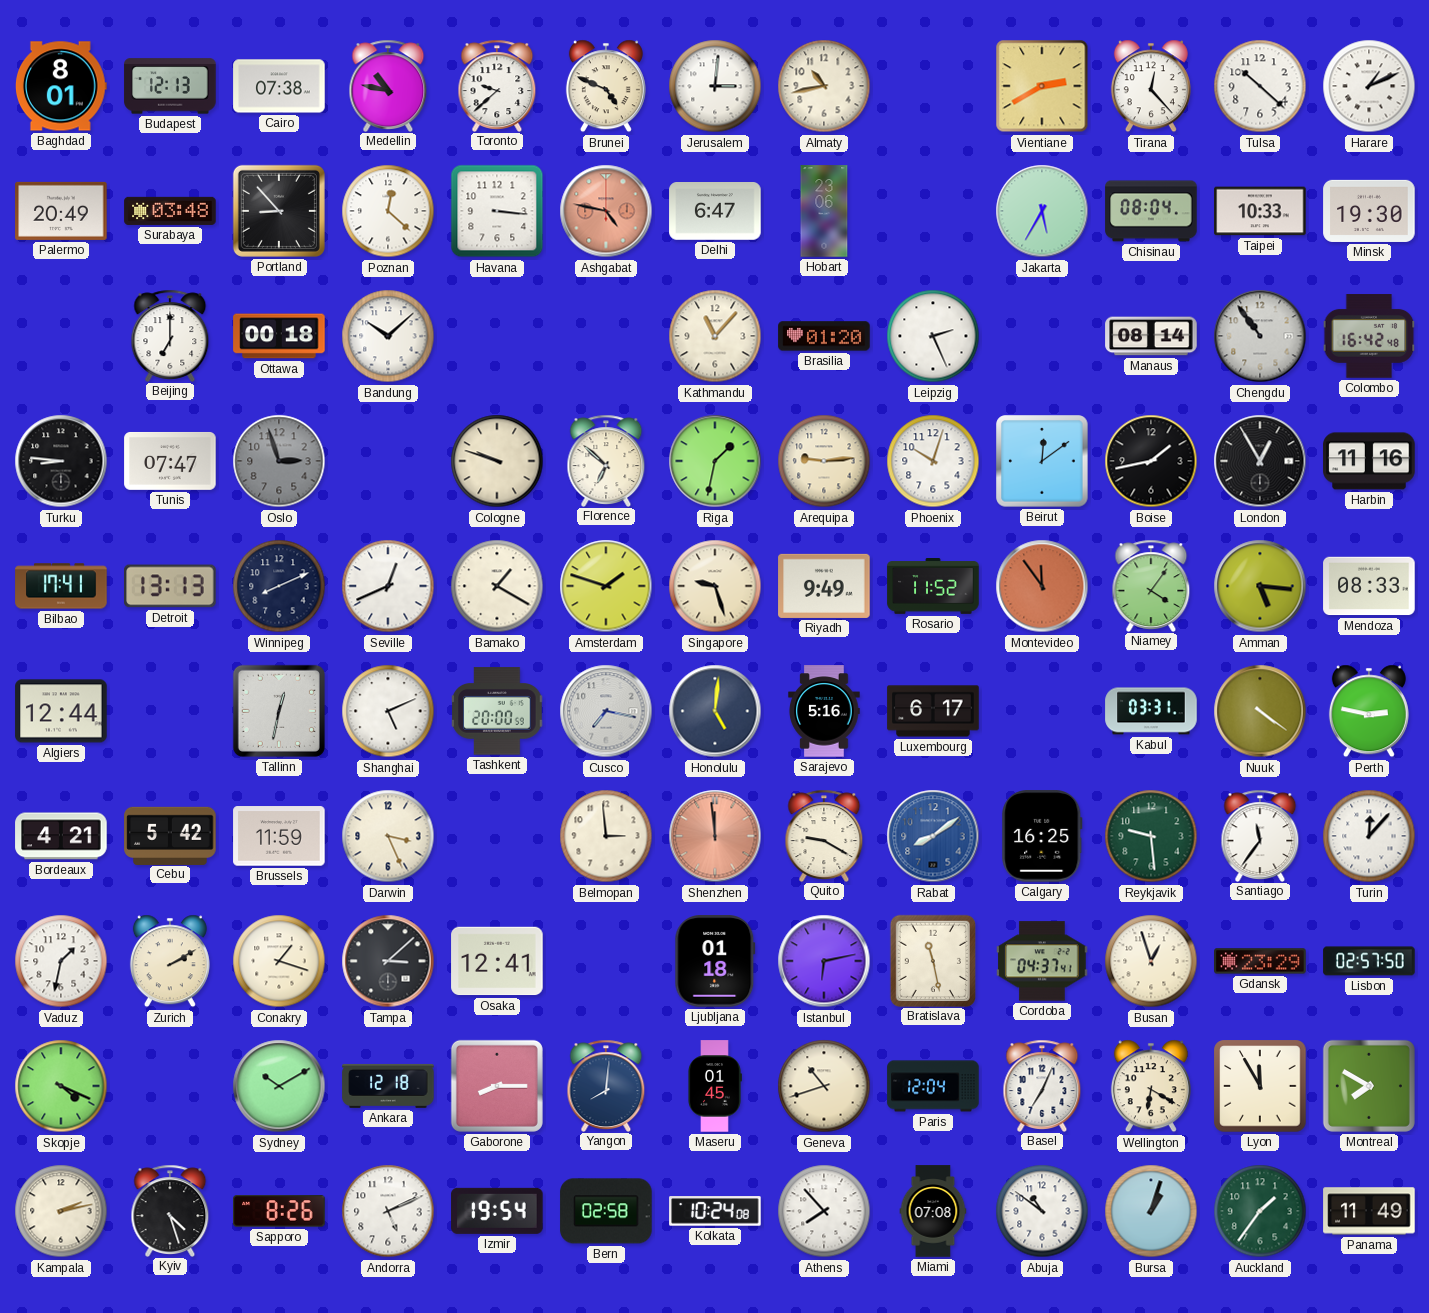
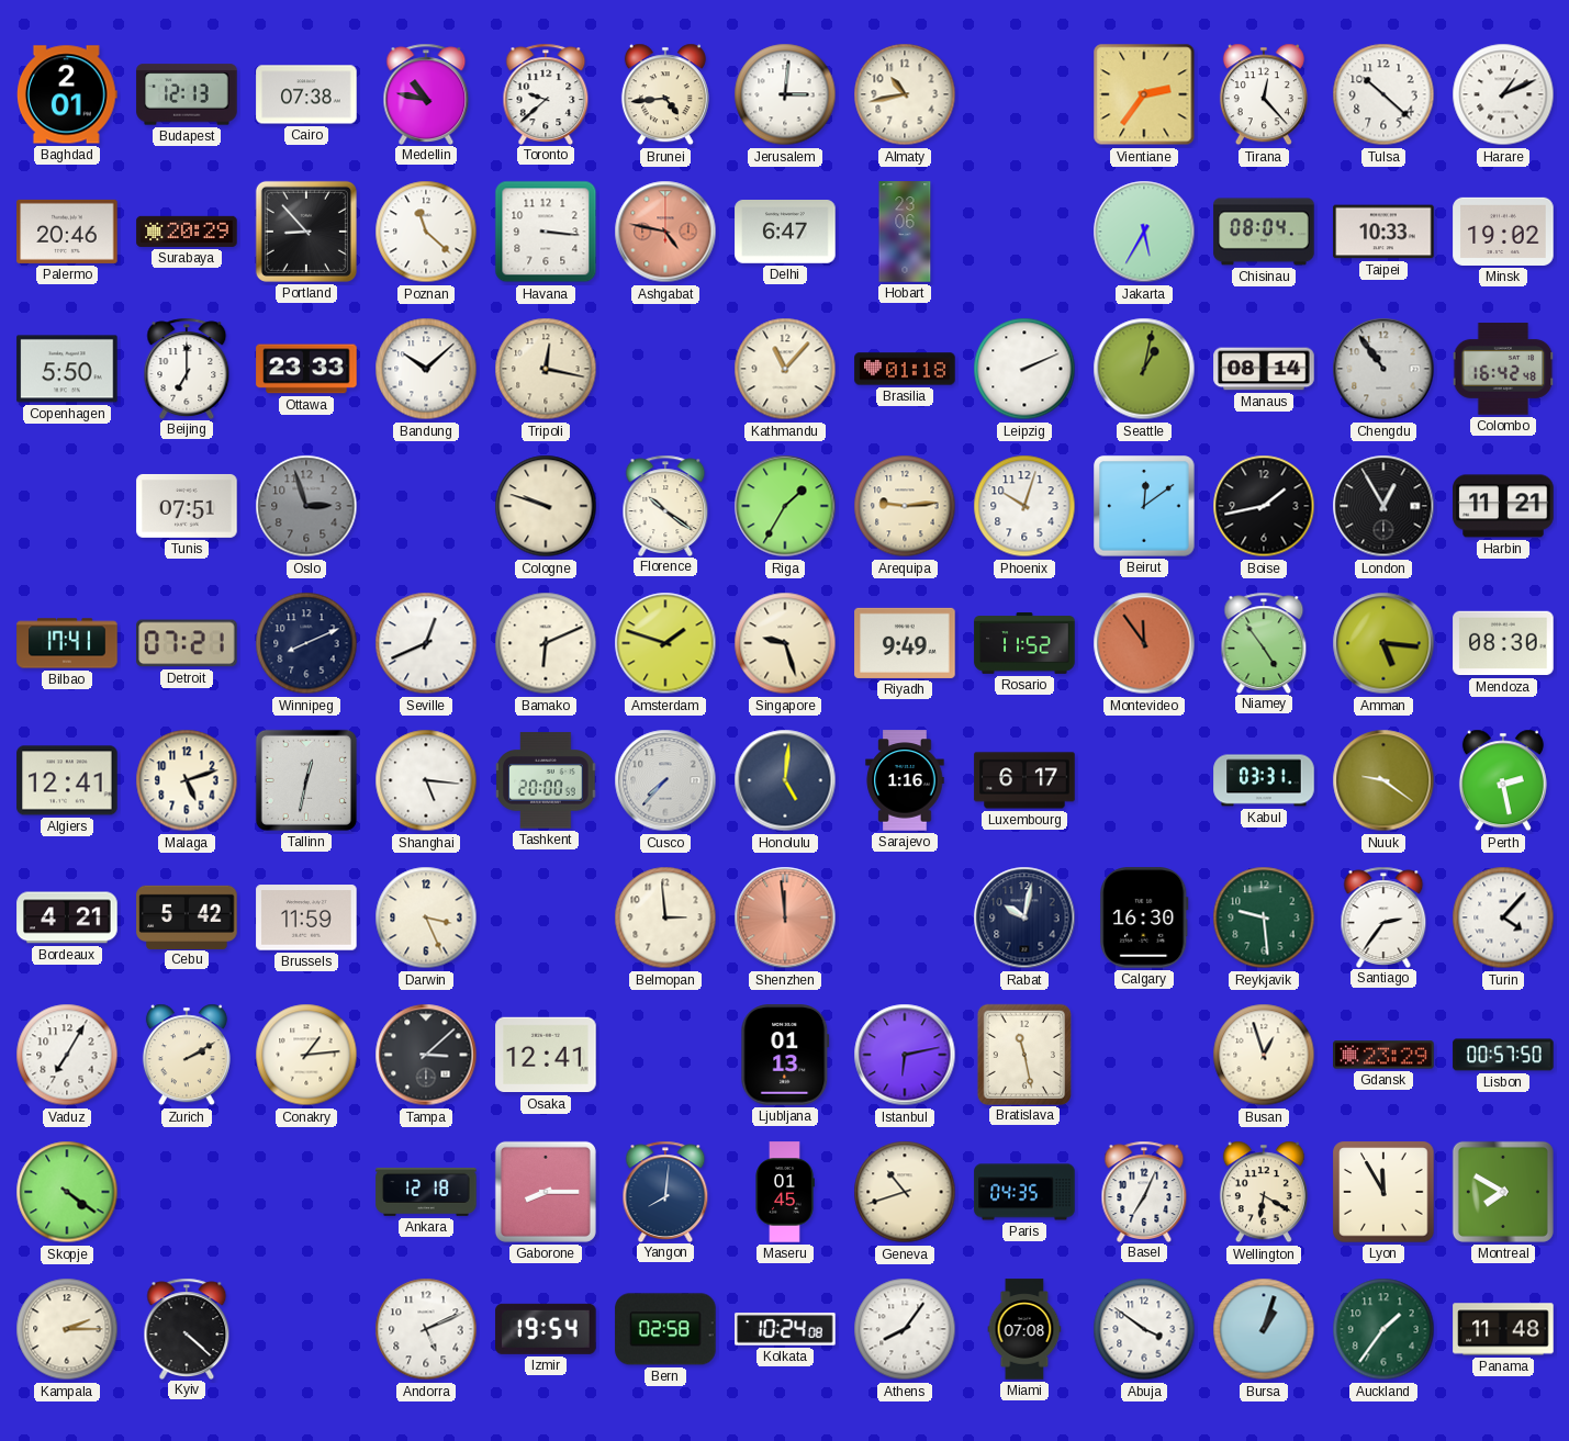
Baghdad: 8:01 -> 2:01
Brunei: 4:49 -> 4:44
Vientiane: 2:40 -> 2:36
Palermo: 20:49 -> 20:46
Surabaya: 03:48 -> 20:29
Poznan: 12:22 -> 11:22
Minsk: 19:30 -> 19:02
Copenhagen: none -> 5:50
Ottawa: 00:18 -> 23:33
Tripoli: none -> 12:17
Brasilia: 01:20 -> 01:18
Leipzig: 2:26 -> 2:11
Seattle: none -> 1:02
Turku: 8:46 -> none
Tunis: 07:47 -> 07:51
Florence: 6:52 -> 10:21
Riga: 1:32 -> 1:35
Harbin: 11:16 -> 11:21
Detroit: 13:13 -> 07:21
Bamako: 1:20 -> 6:11
Niamey: 4:06 -> 4:54
Mendoza: 08:33 -> 08:30
Algiers: 12:44 -> 12:41
Malaga: none -> 5:12
Shanghai: 5:11 -> 5:16
Cusco: 7:17 -> 7:37
Sarajevo: 5:16 -> 1:16
Nuuk: 4:21 -> 9:21
Perth: 2:47 -> 2:28
Quito: 9:20 -> none
Rabat: 8:09 -> 10:02
Rabat dial: blue -> navy
Calgary: 16:25 -> 16:30
Santiago: 11:36 -> 2:36
Turin: 12:07 -> 4:07
Vaduz: 1:32 -> 7:05
Conakry: 1:18 -> 1:14
Ljubljana: 01:18 -> 01:13
Cordoba: 04:37 -> none
Lisbon: 02:57 -> 00:57
Skopje: 4:19 -> 4:21
Sydney: 10:10 -> none
Paris: 12:04 -> 04:35
Kampala: 2:13 -> 2:15
Kyiv: 4:27 -> 4:22
Sapporo: 8:26 -> none
Athens: 7:53 -> 8:06
Abuja: 10:51 -> 3:51
Panama: 11:49 -> 11:48
